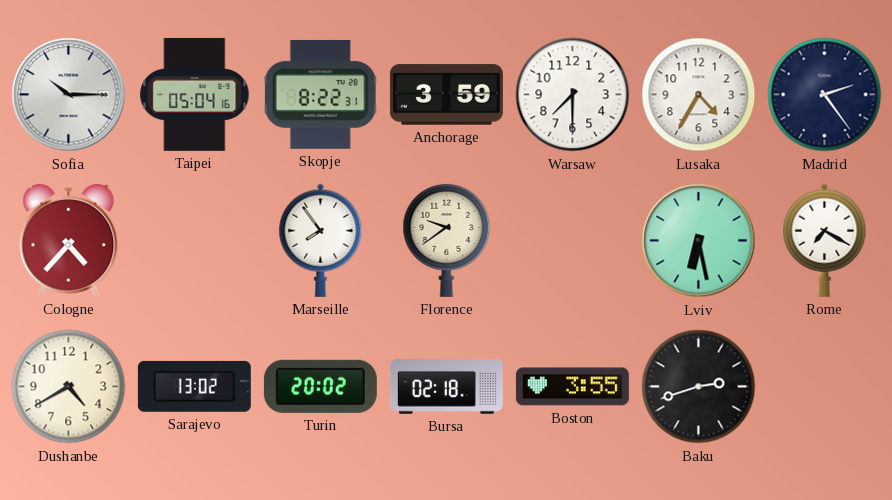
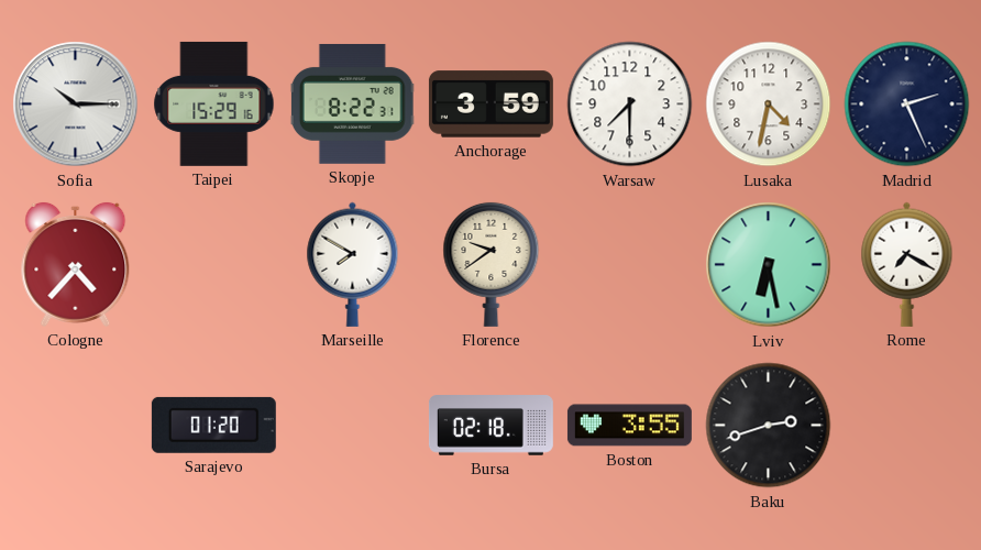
Taipei: 05:04 -> 15:29
Lusaka: 4:35 -> 4:32
Madrid: 2:24 -> 2:26
Marseille: 7:54 -> 7:50
Dushanbe: 4:40 -> none
Sarajevo: 13:02 -> 01:20
Turin: 20:02 -> none
